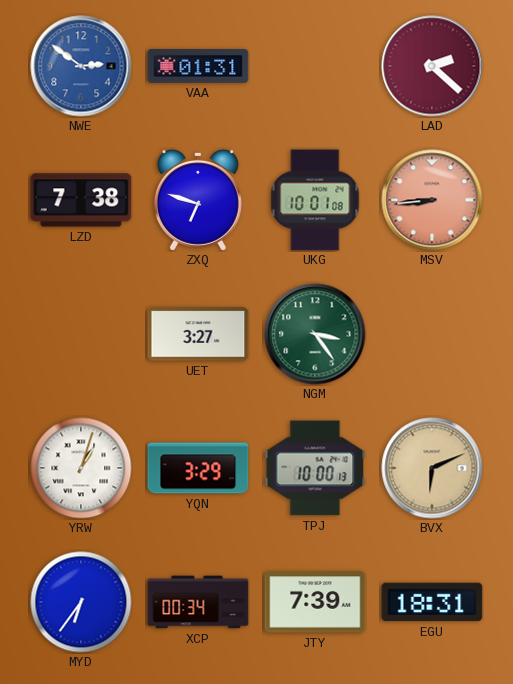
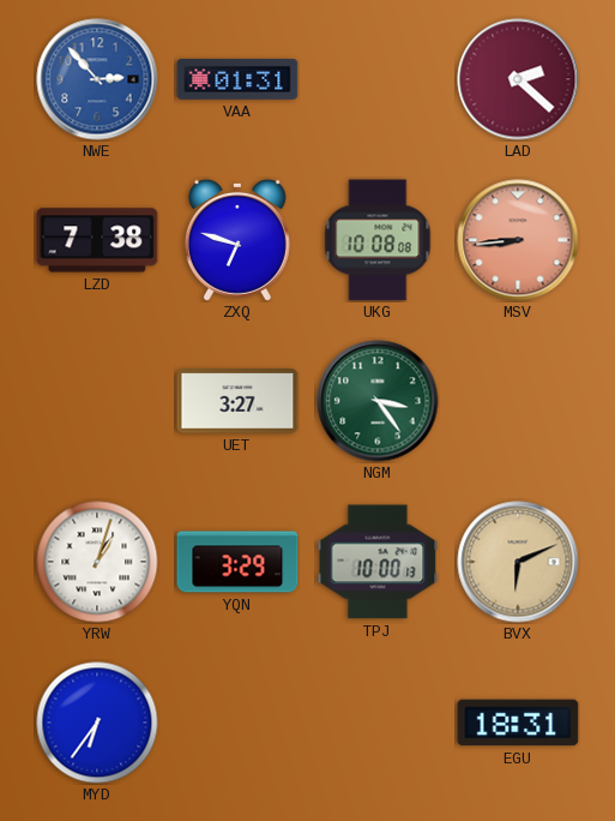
NWE: 2:51 -> 2:53
UKG: 10:01 -> 10:08
XCP: 00:34 -> none
JTY: 7:39 -> none
